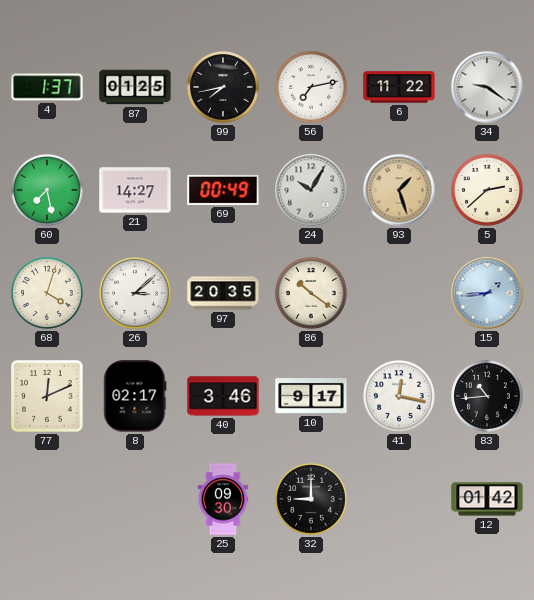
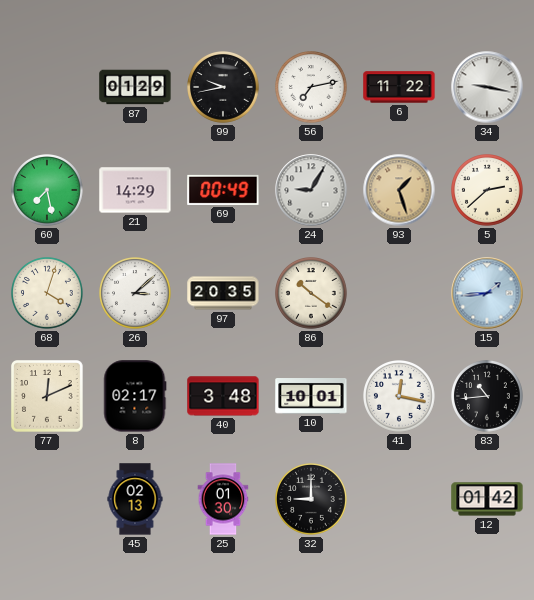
4: 1:37 -> none
87: 01:25 -> 01:29
99: 7:43 -> 9:43
34: 9:21 -> 9:17
21: 14:27 -> 14:29
24: 10:05 -> 9:05
40: 3:46 -> 3:48
10: 9:17 -> 10:01
45: none -> 02:13
25: 09:30 -> 01:30
